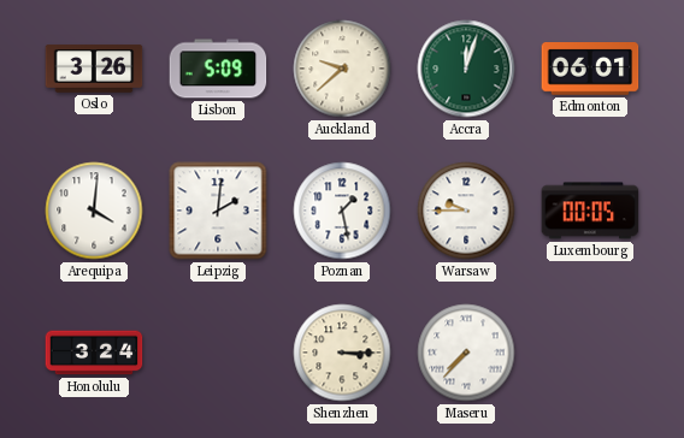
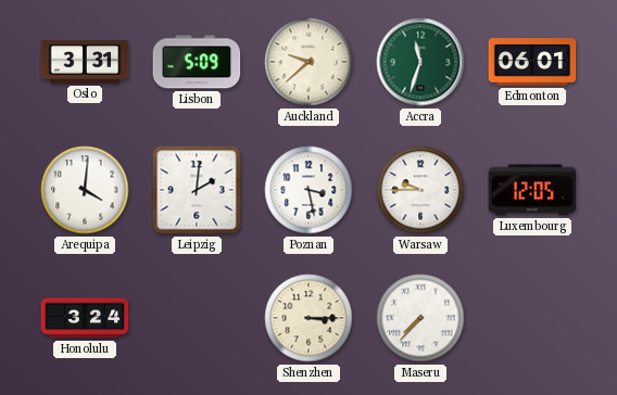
Oslo: 3:26 -> 3:31
Accra: 12:03 -> 11:33
Poznan: 1:28 -> 3:28
Luxembourg: 00:05 -> 12:05
